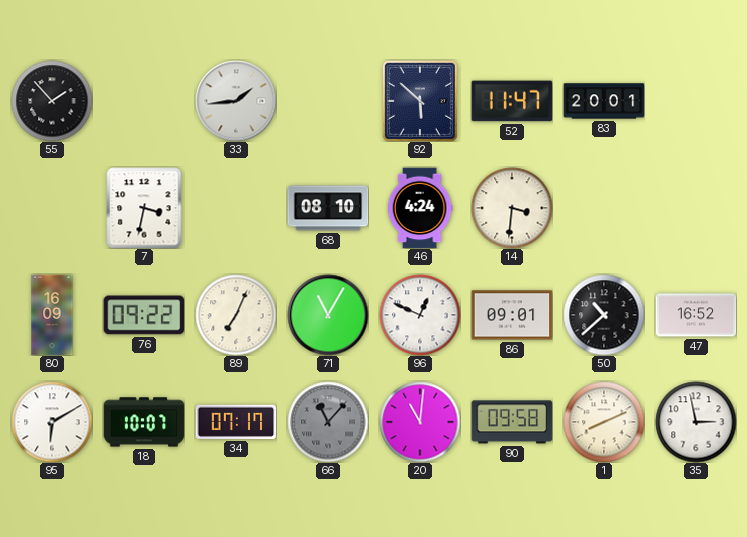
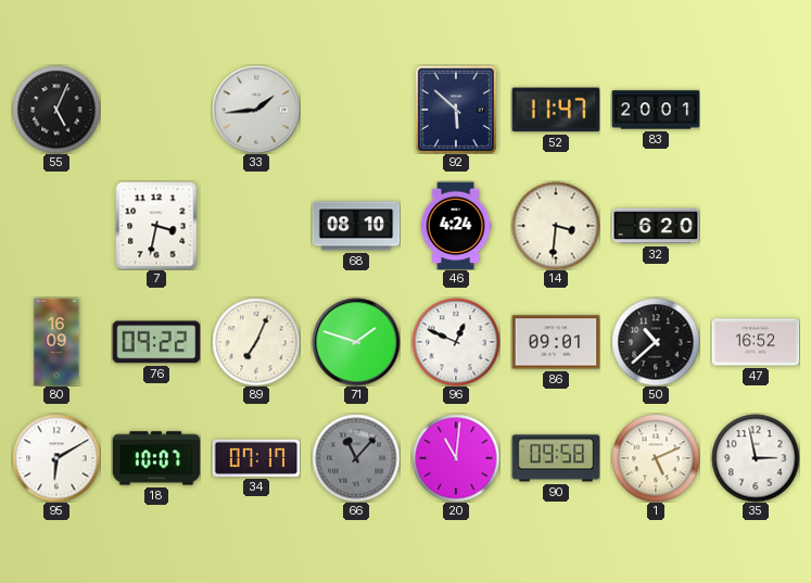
55: 1:53 -> 5:04
32: none -> 6:20
71: 11:05 -> 1:48
1: 8:11 -> 5:11
